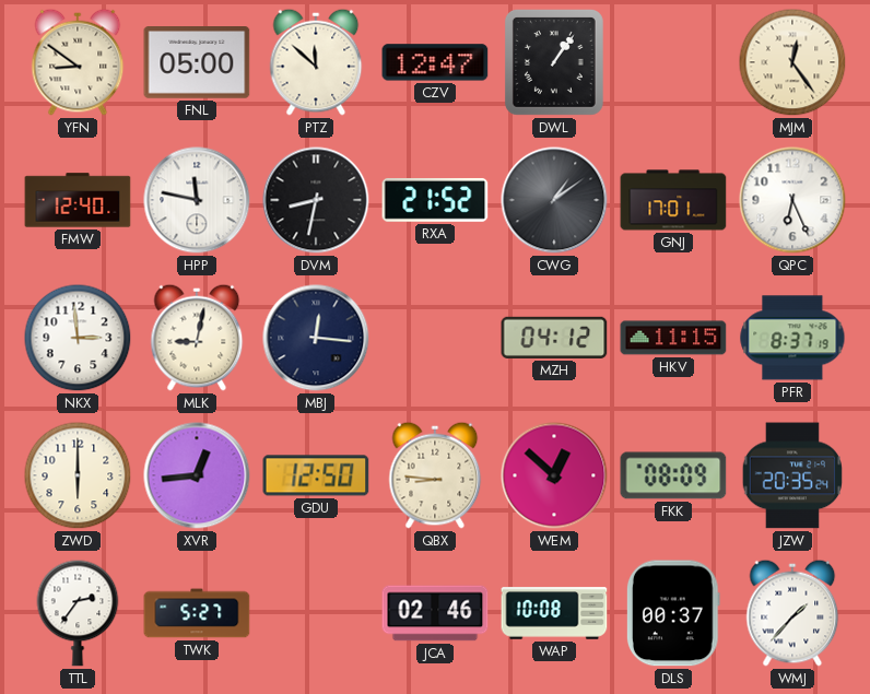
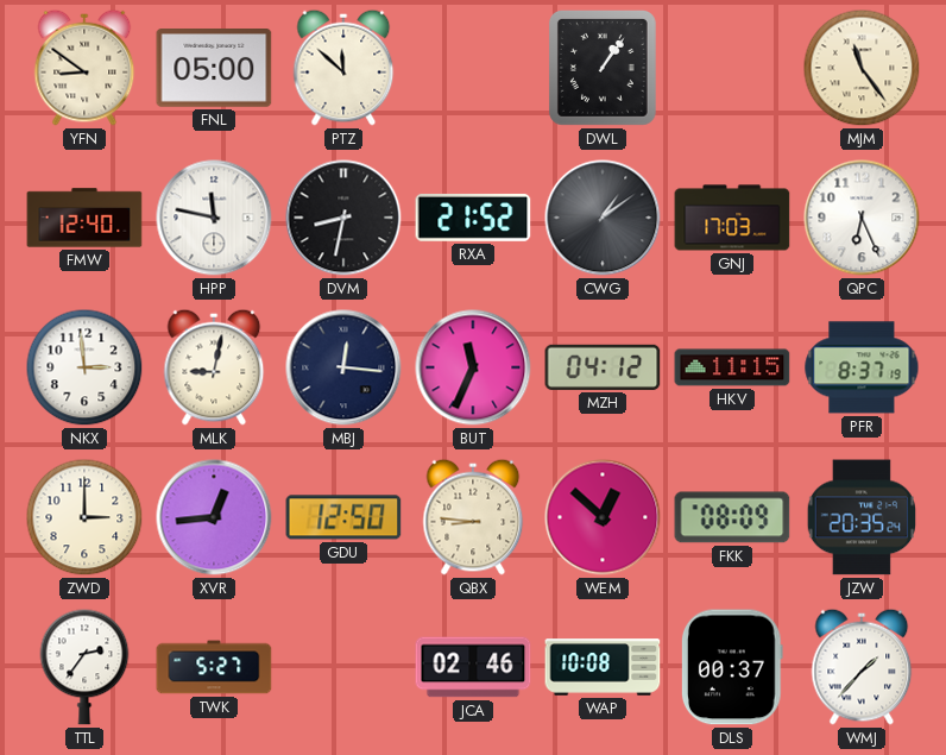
CZV: 12:47 -> none
MJM: 12:24 -> 11:24
GNJ: 17:01 -> 17:03
BUT: none -> 11:34
ZWD: 6:00 -> 3:00
